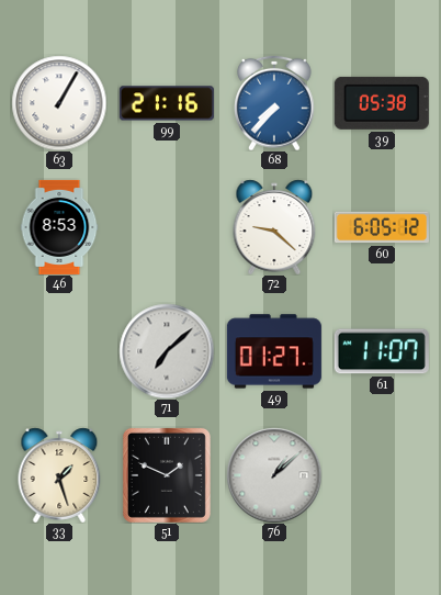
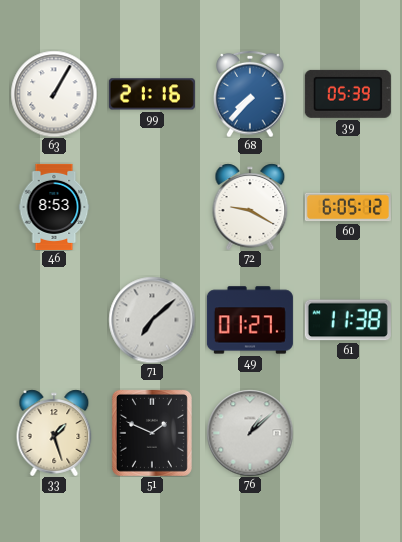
39: 05:38 -> 05:39
72: 9:22 -> 9:20
61: 11:07 -> 11:38
